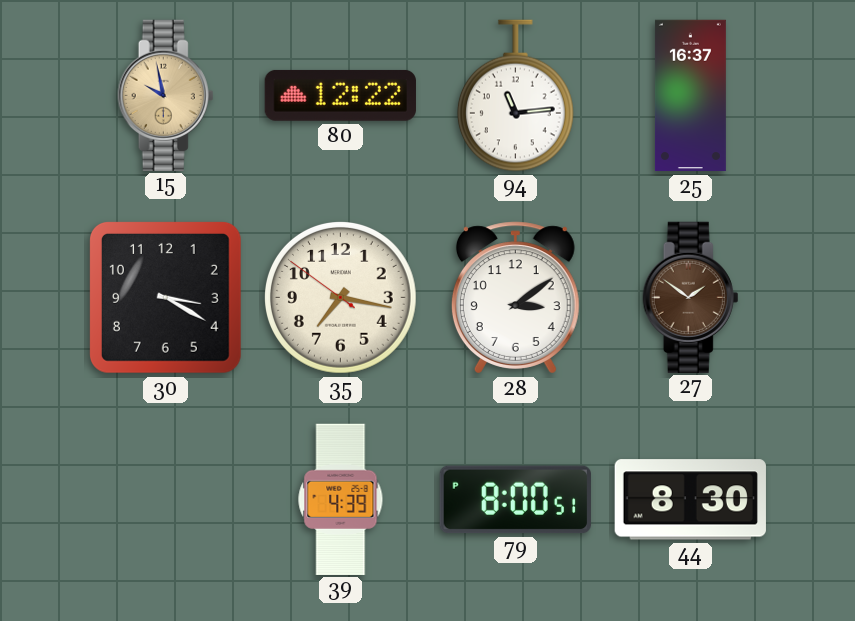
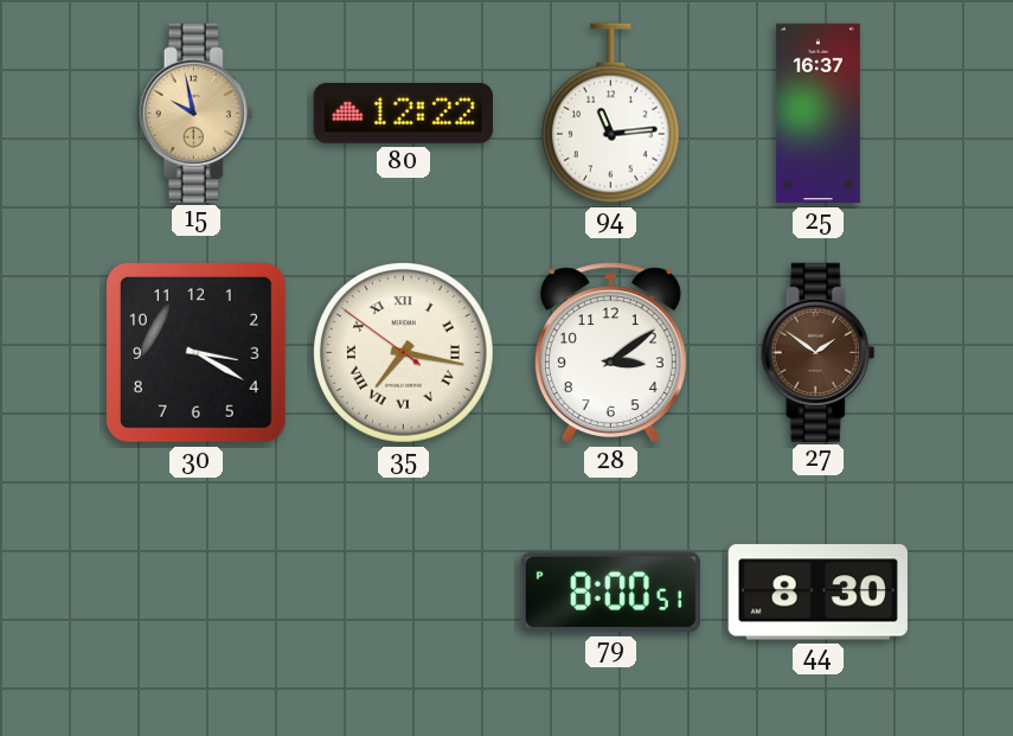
35 numerals: Arabic -> Roman
39: 4:39 -> none
